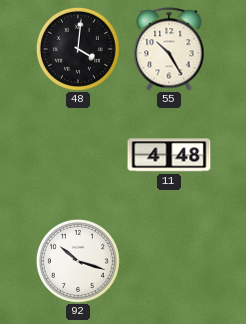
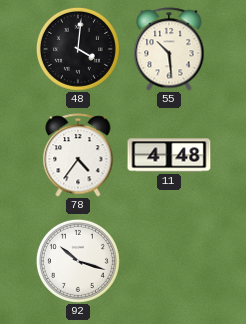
55: 10:25 -> 10:29
78: none -> 4:36
